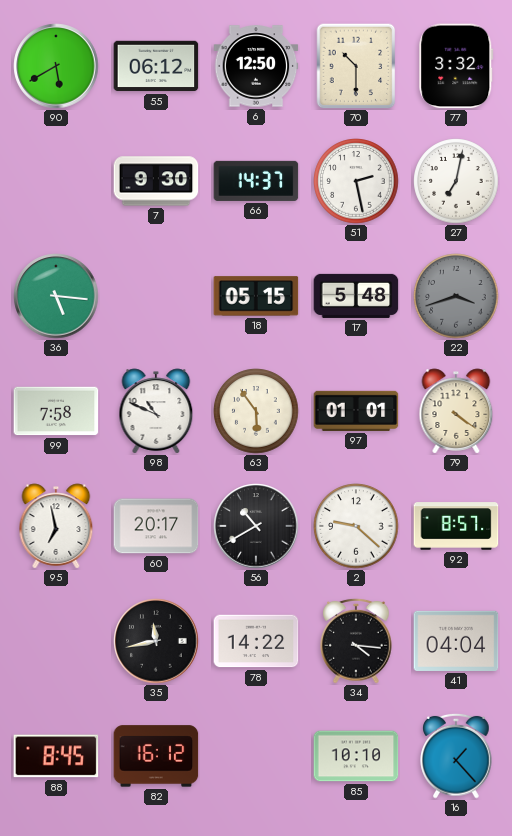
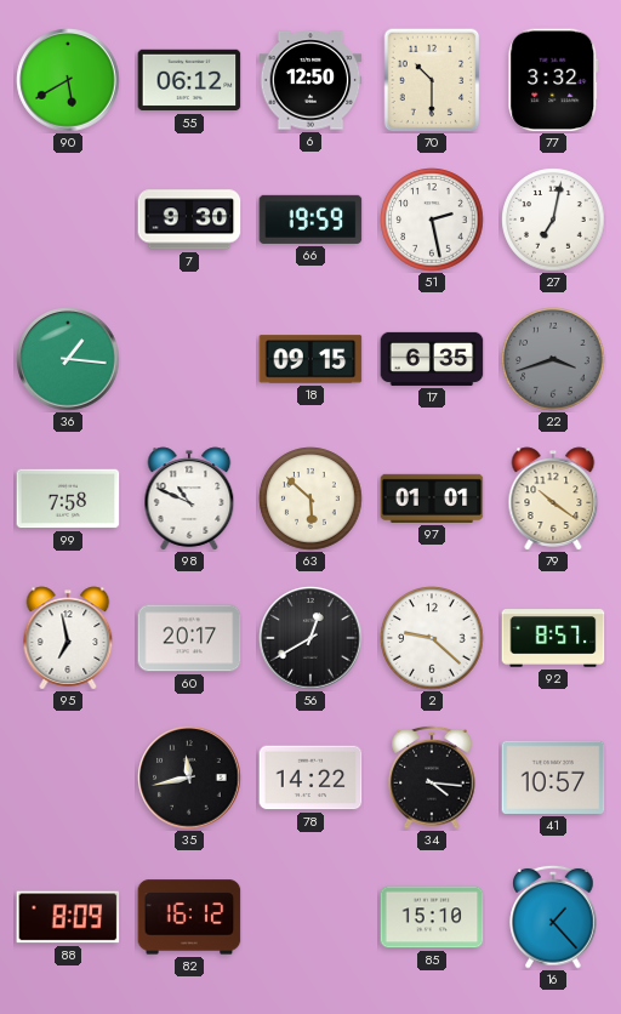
66: 14:37 -> 19:59
36: 5:16 -> 1:16
18: 05:15 -> 09:15
17: 5:48 -> 6:35
63: 5:54 -> 5:52
79: 4:21 -> 10:21
56: 10:40 -> 12:40
41: 04:04 -> 10:57
88: 8:45 -> 8:09
85: 10:10 -> 15:10
